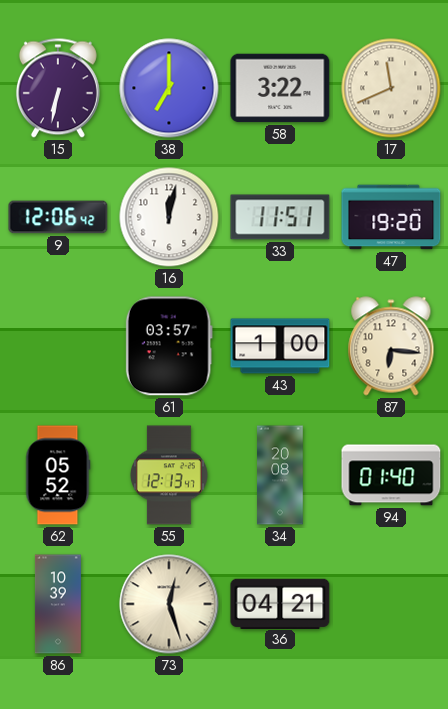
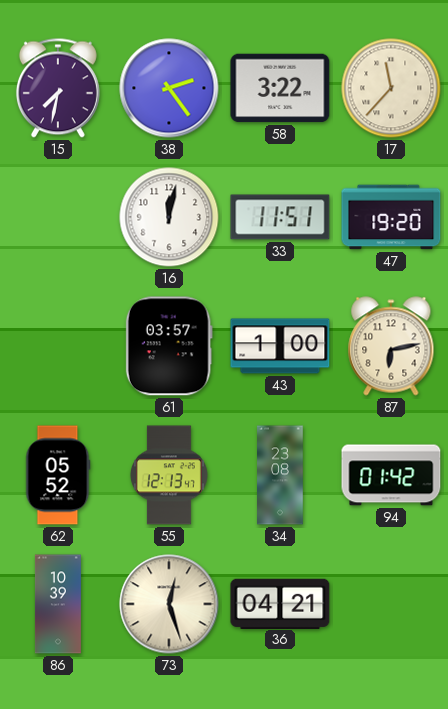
15: 6:32 -> 7:32
38: 7:00 -> 2:24
17: 11:41 -> 11:37
9: 12:06 -> none
87: 6:16 -> 6:13
34: 20:08 -> 23:08
94: 01:40 -> 01:42
